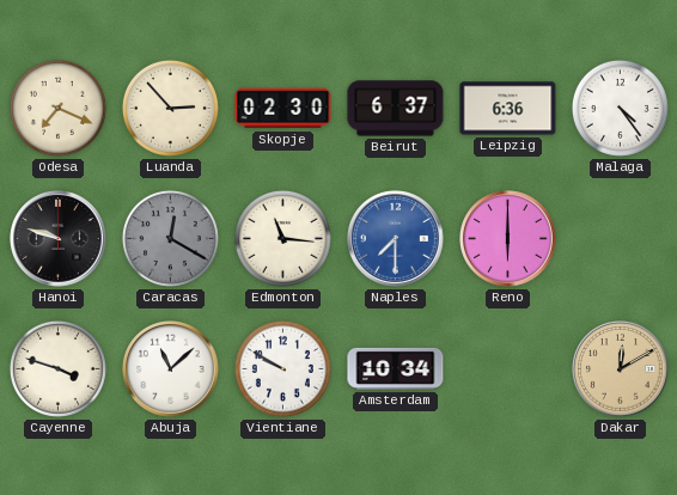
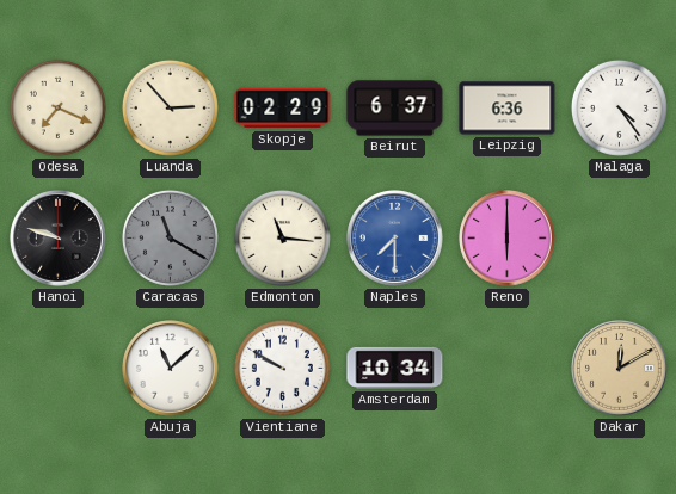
Skopje: 02:30 -> 02:29
Caracas: 12:20 -> 11:20
Cayenne: 3:48 -> none
